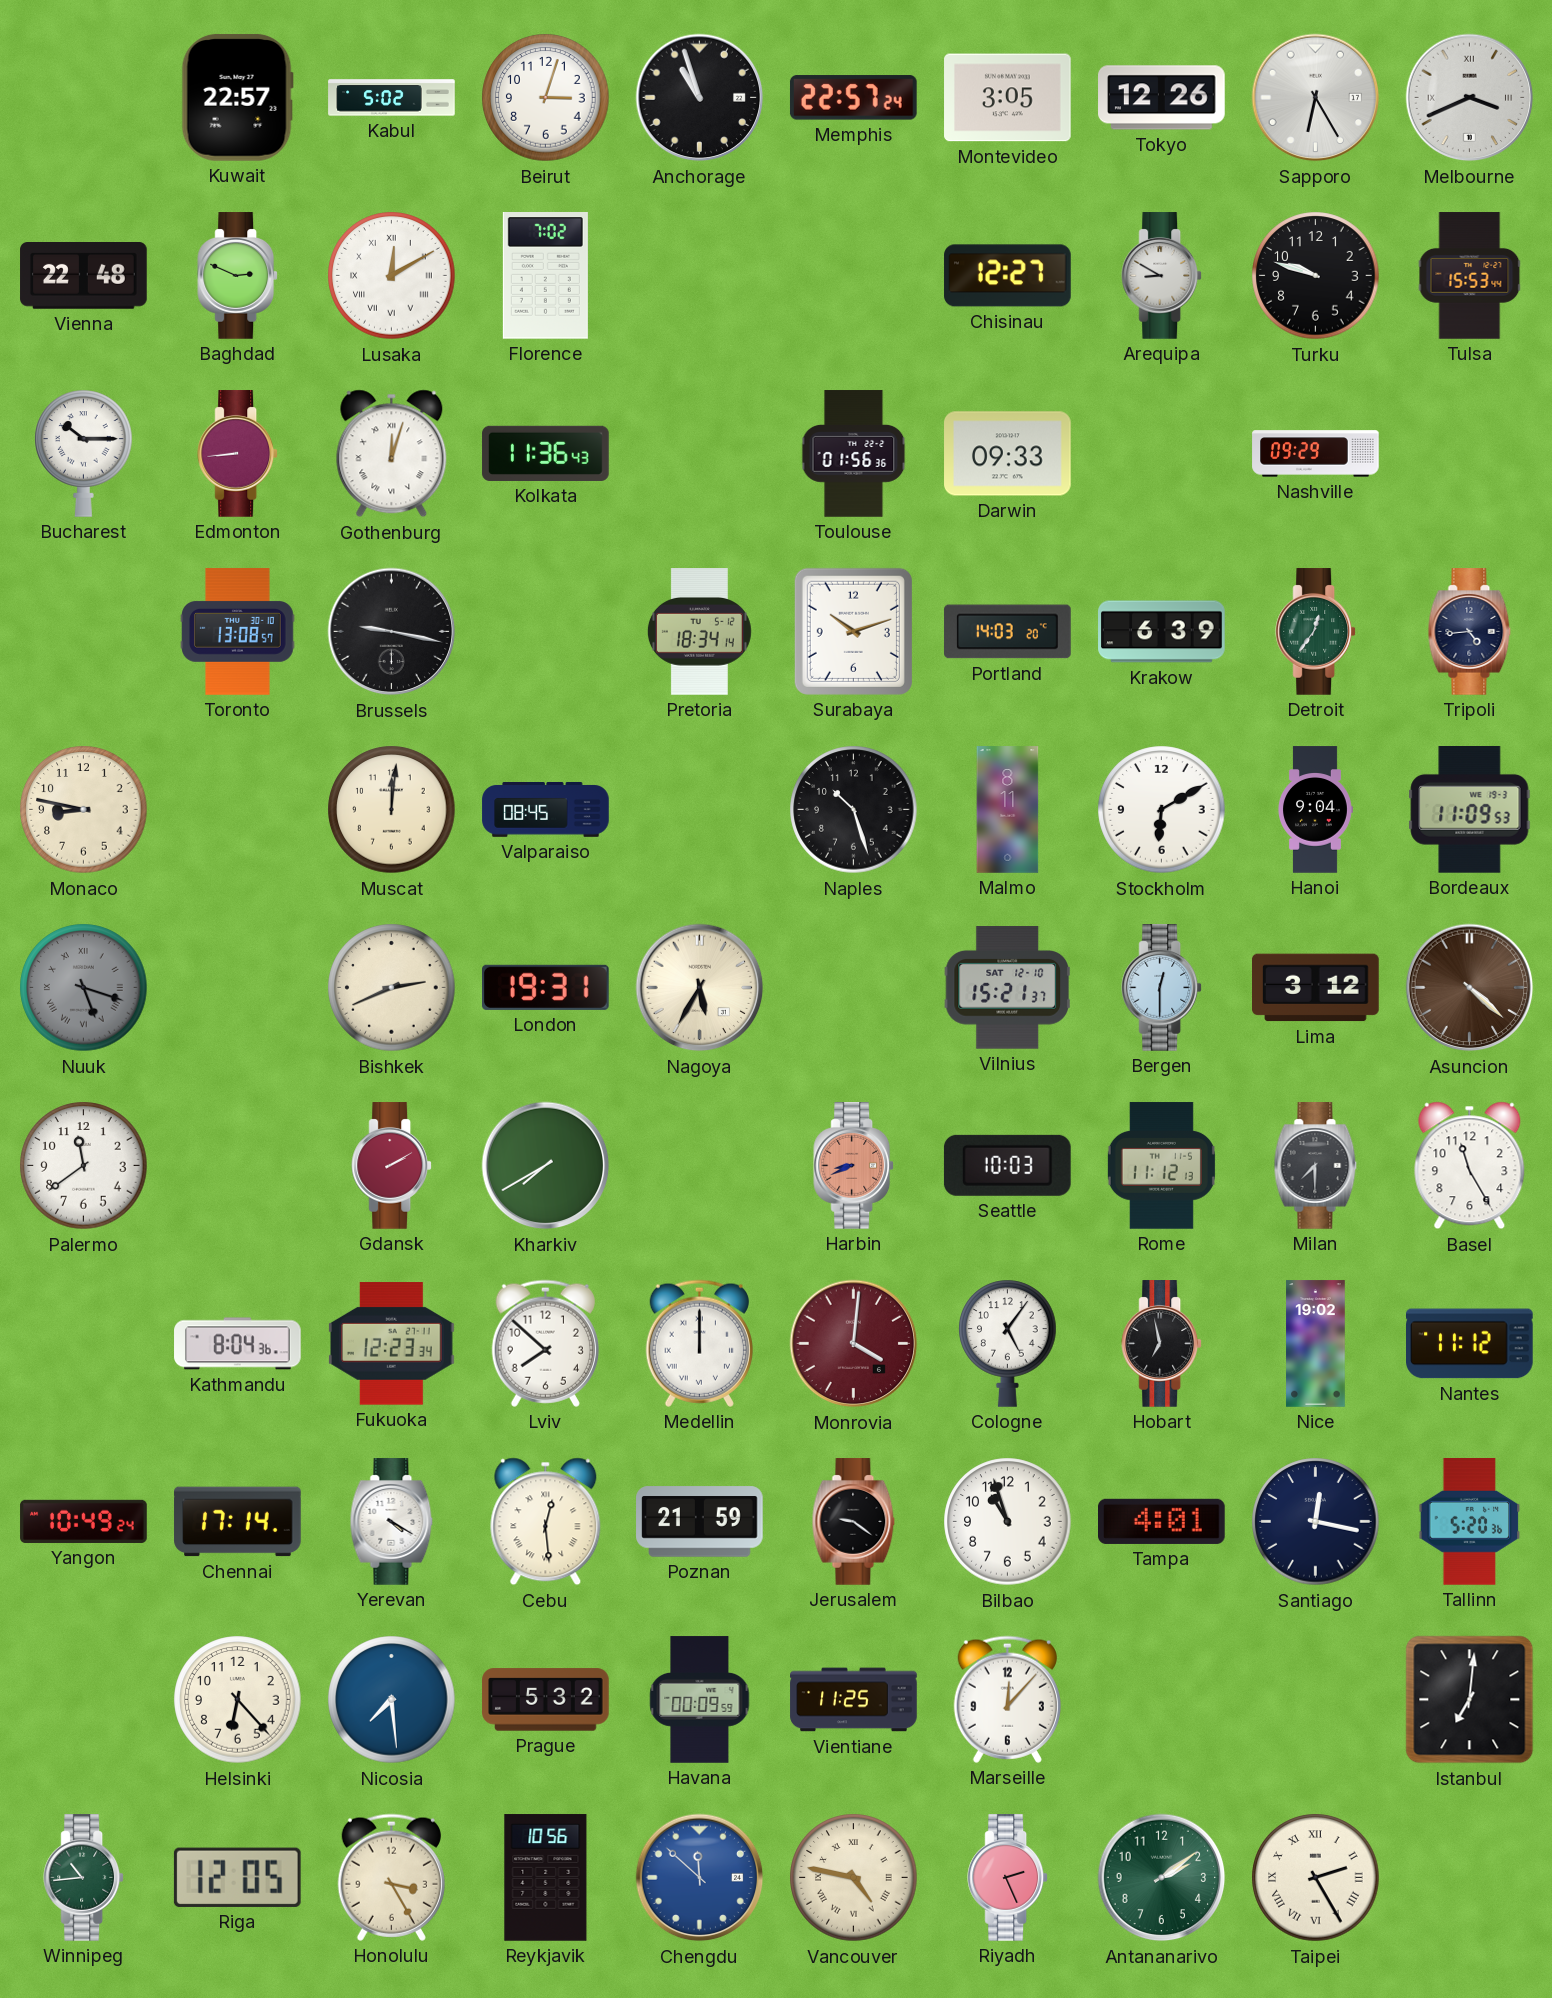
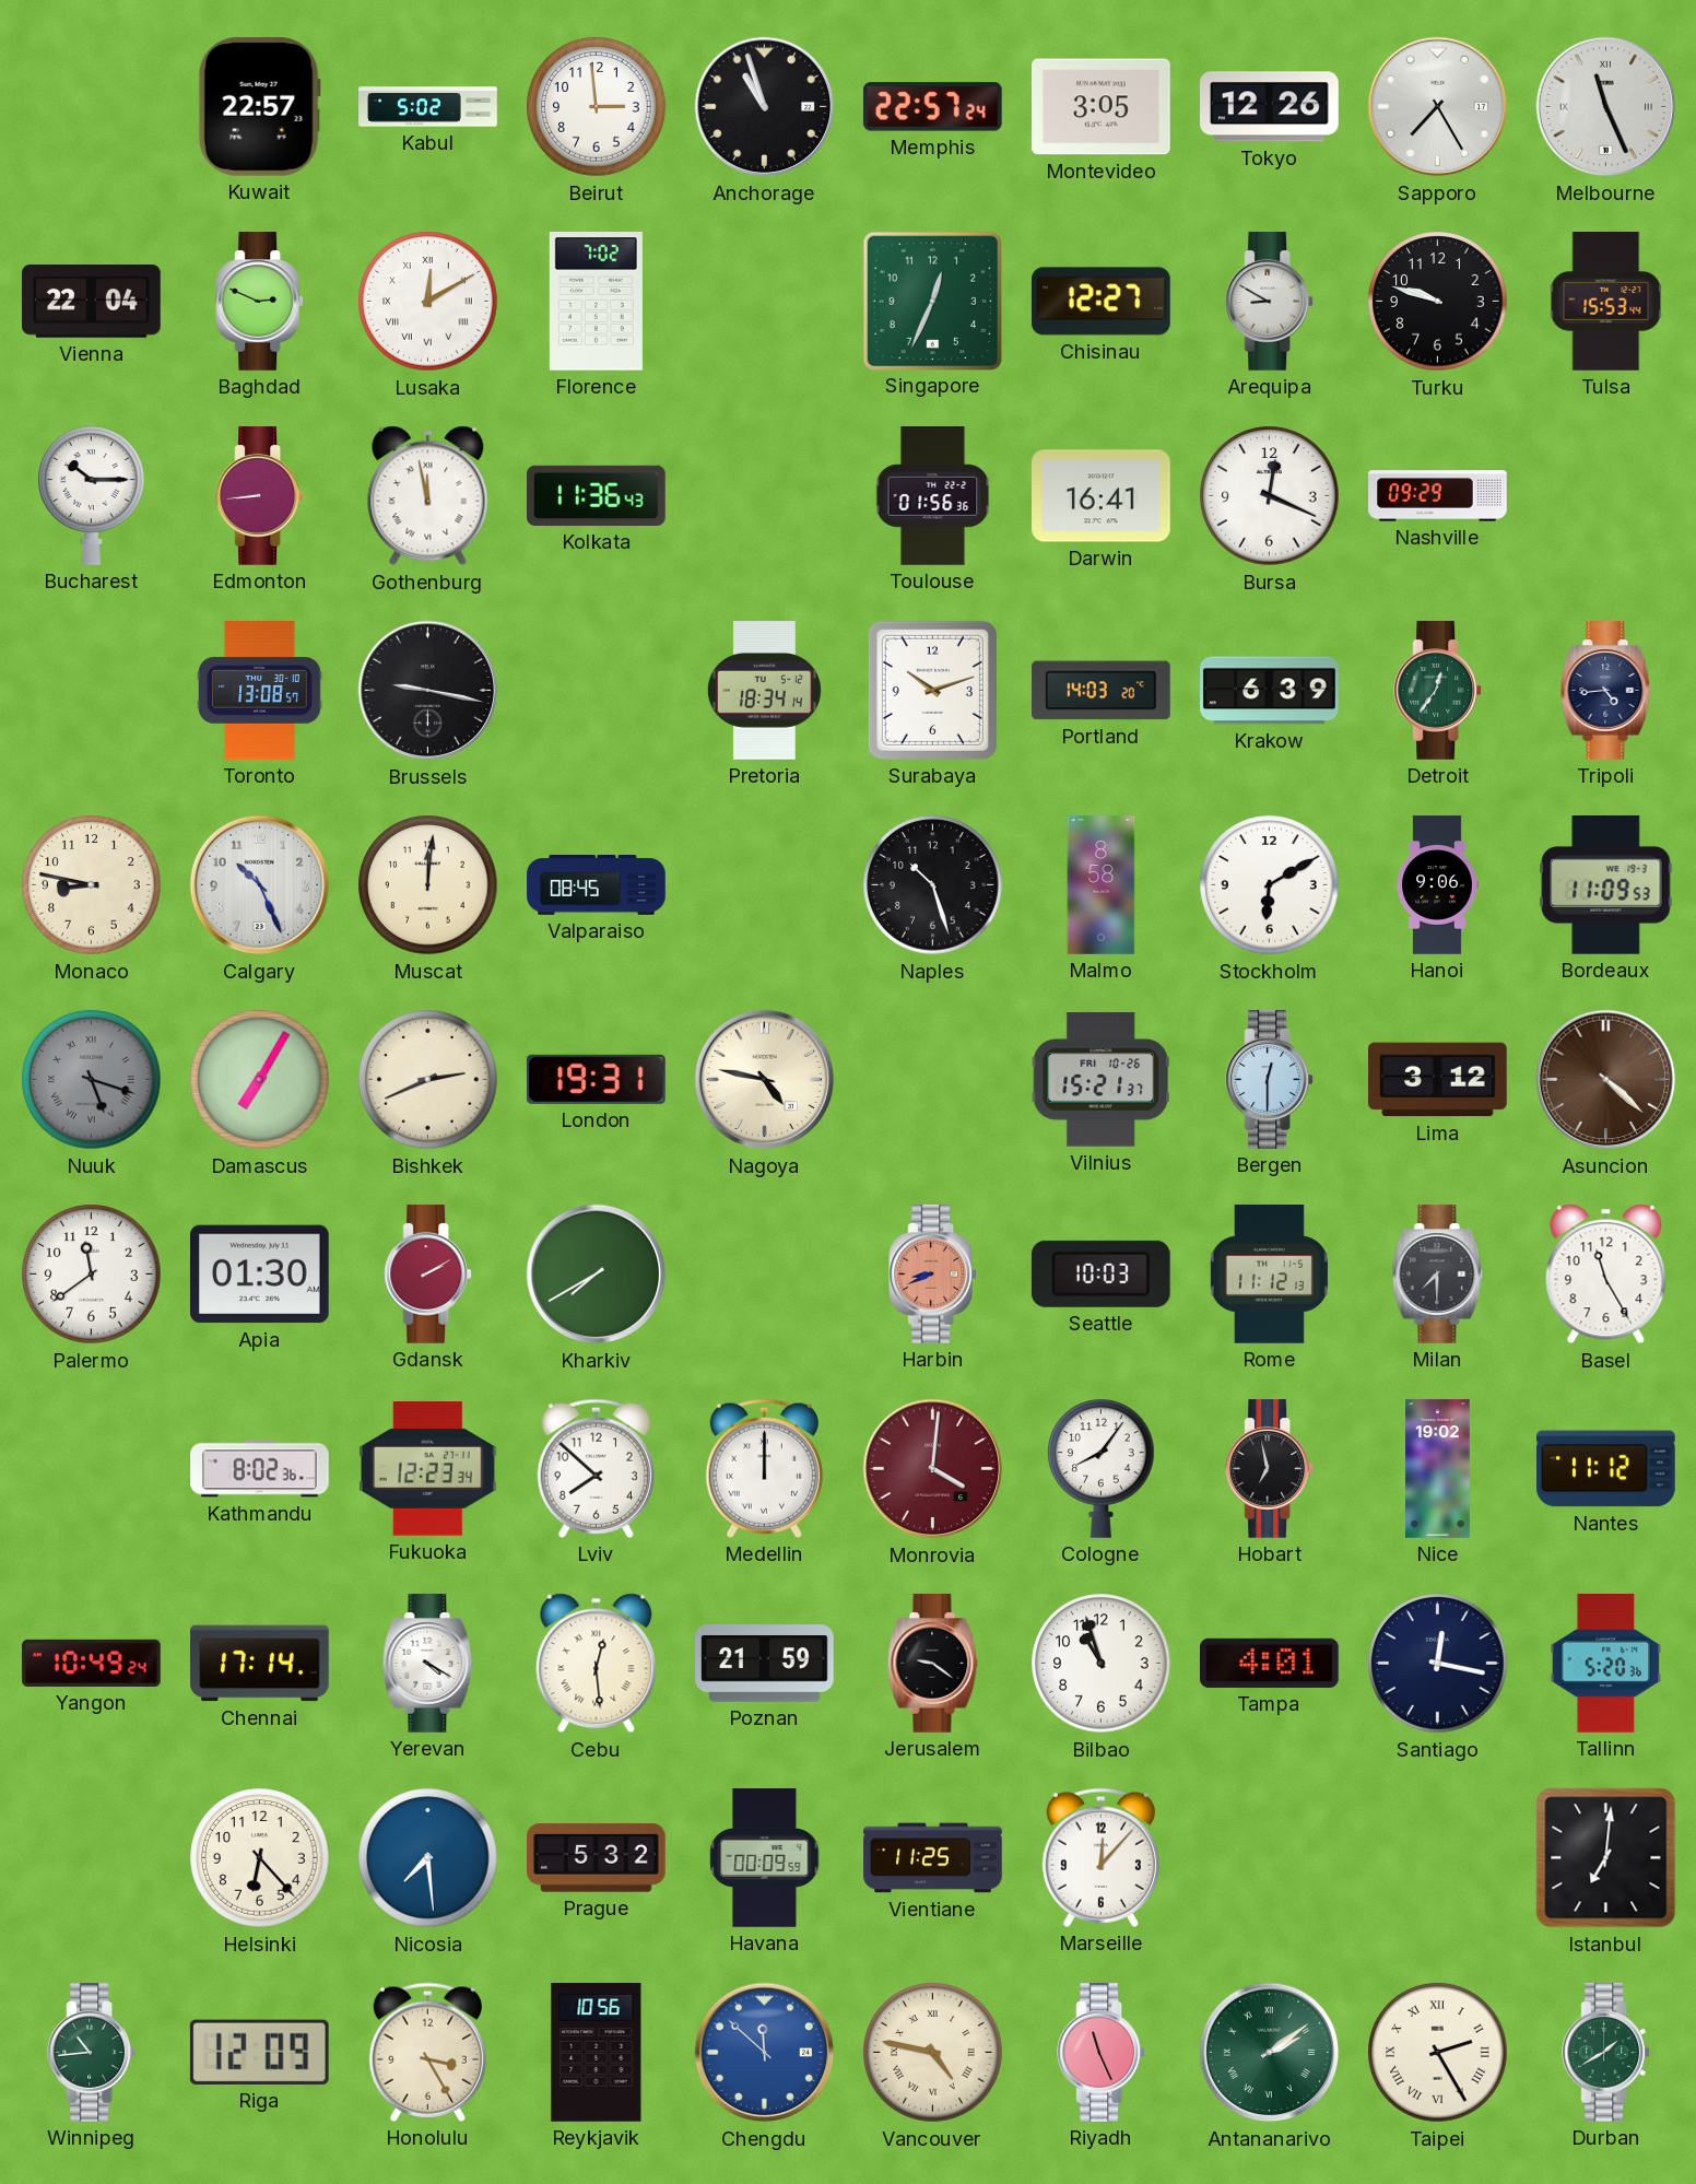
Beirut: 3:03 -> 2:59
Sapporo: 6:25 -> 7:25
Melbourne: 3:41 -> 11:26
Vienna: 22:48 -> 22:04
Singapore: none -> 12:34
Gothenburg: 12:03 -> 11:58
Darwin: 09:33 -> 16:41
Bursa: none -> 12:19
Calgary: none -> 10:26
Malmo: 8:11 -> 8:58
Hanoi: 9:04 -> 9:06
Damascus: none -> 7:05
Nagoya: 5:35 -> 4:47
Vilnius date: SAT 12-10 -> FRI 10-26
Apia: none -> 01:30
Kathmandu: 8:04 -> 8:02
Cologne: 5:06 -> 8:06
Riga: 12:05 -> 12:09
Riyadh: 2:26 -> 11:26
Antananarivo numerals: Arabic -> Roman
Durban: none -> 1:40
